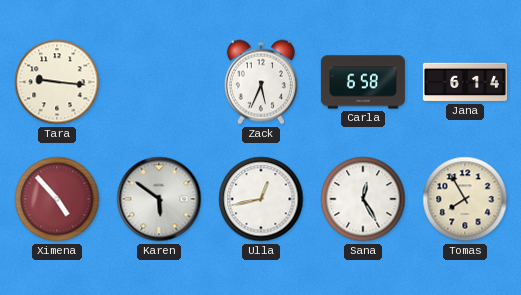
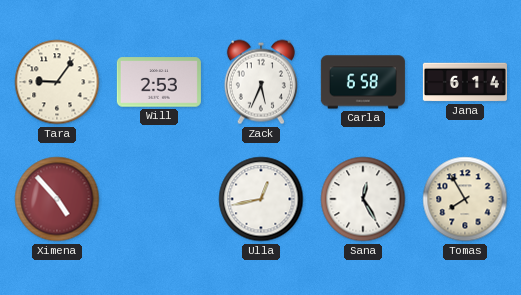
Tara: 9:16 -> 9:06
Will: none -> 2:53
Karen: 5:51 -> none
